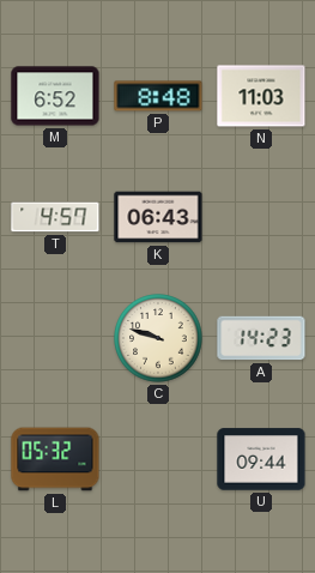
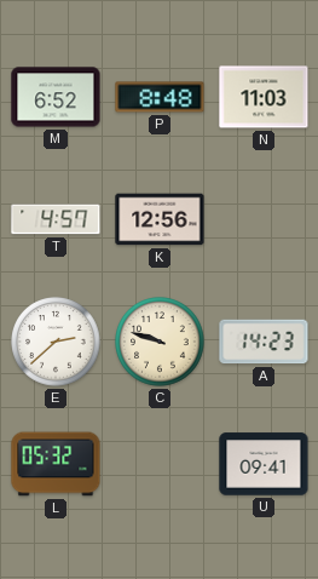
K: 06:43 -> 12:56
E: none -> 2:38
U: 09:44 -> 09:41
